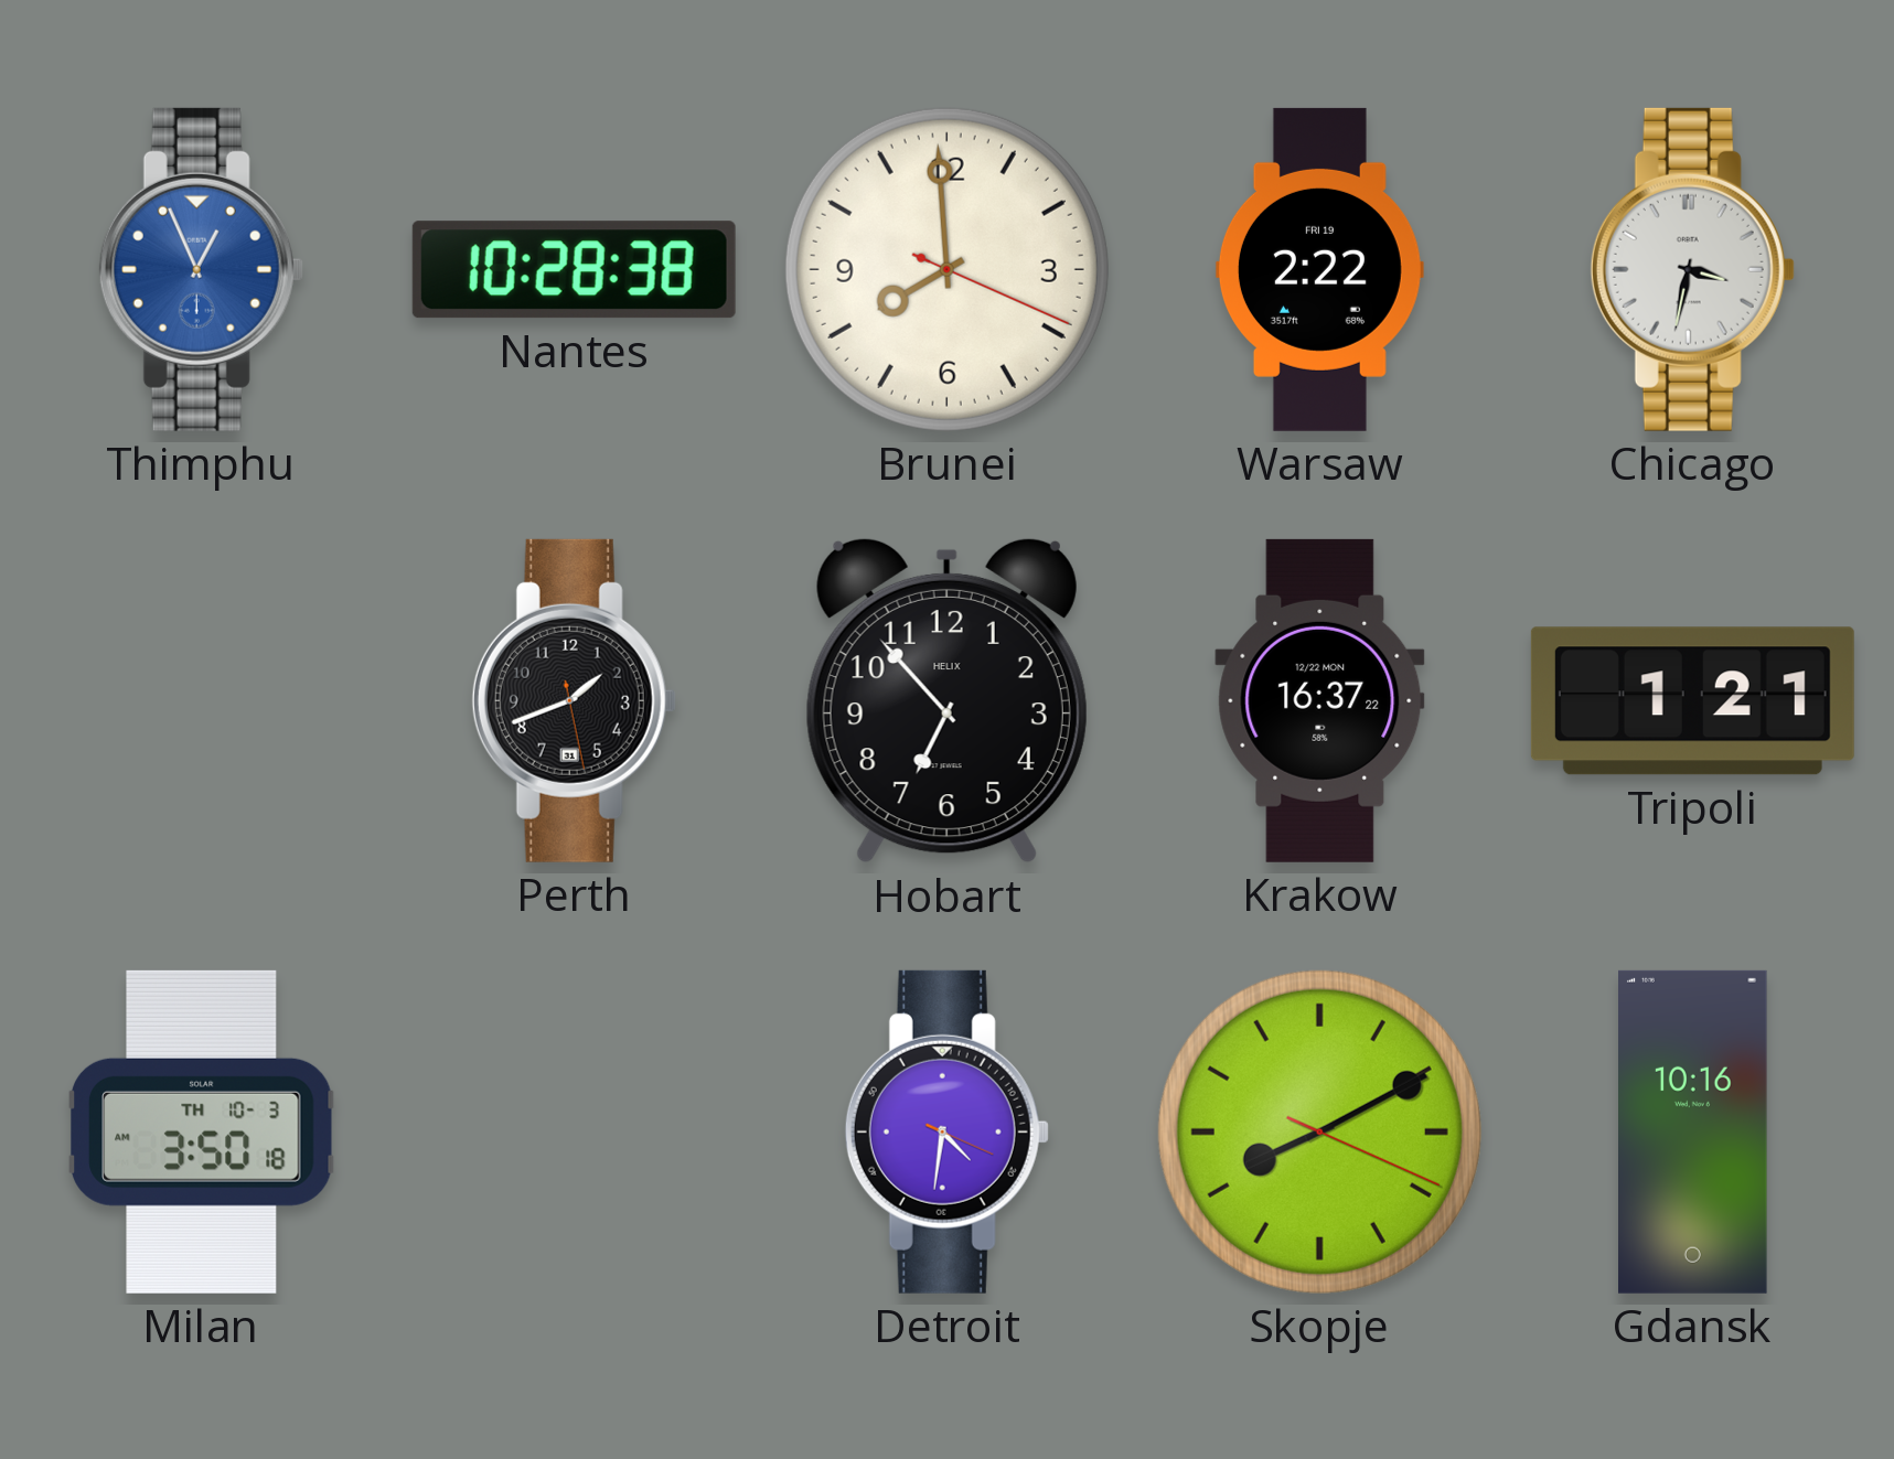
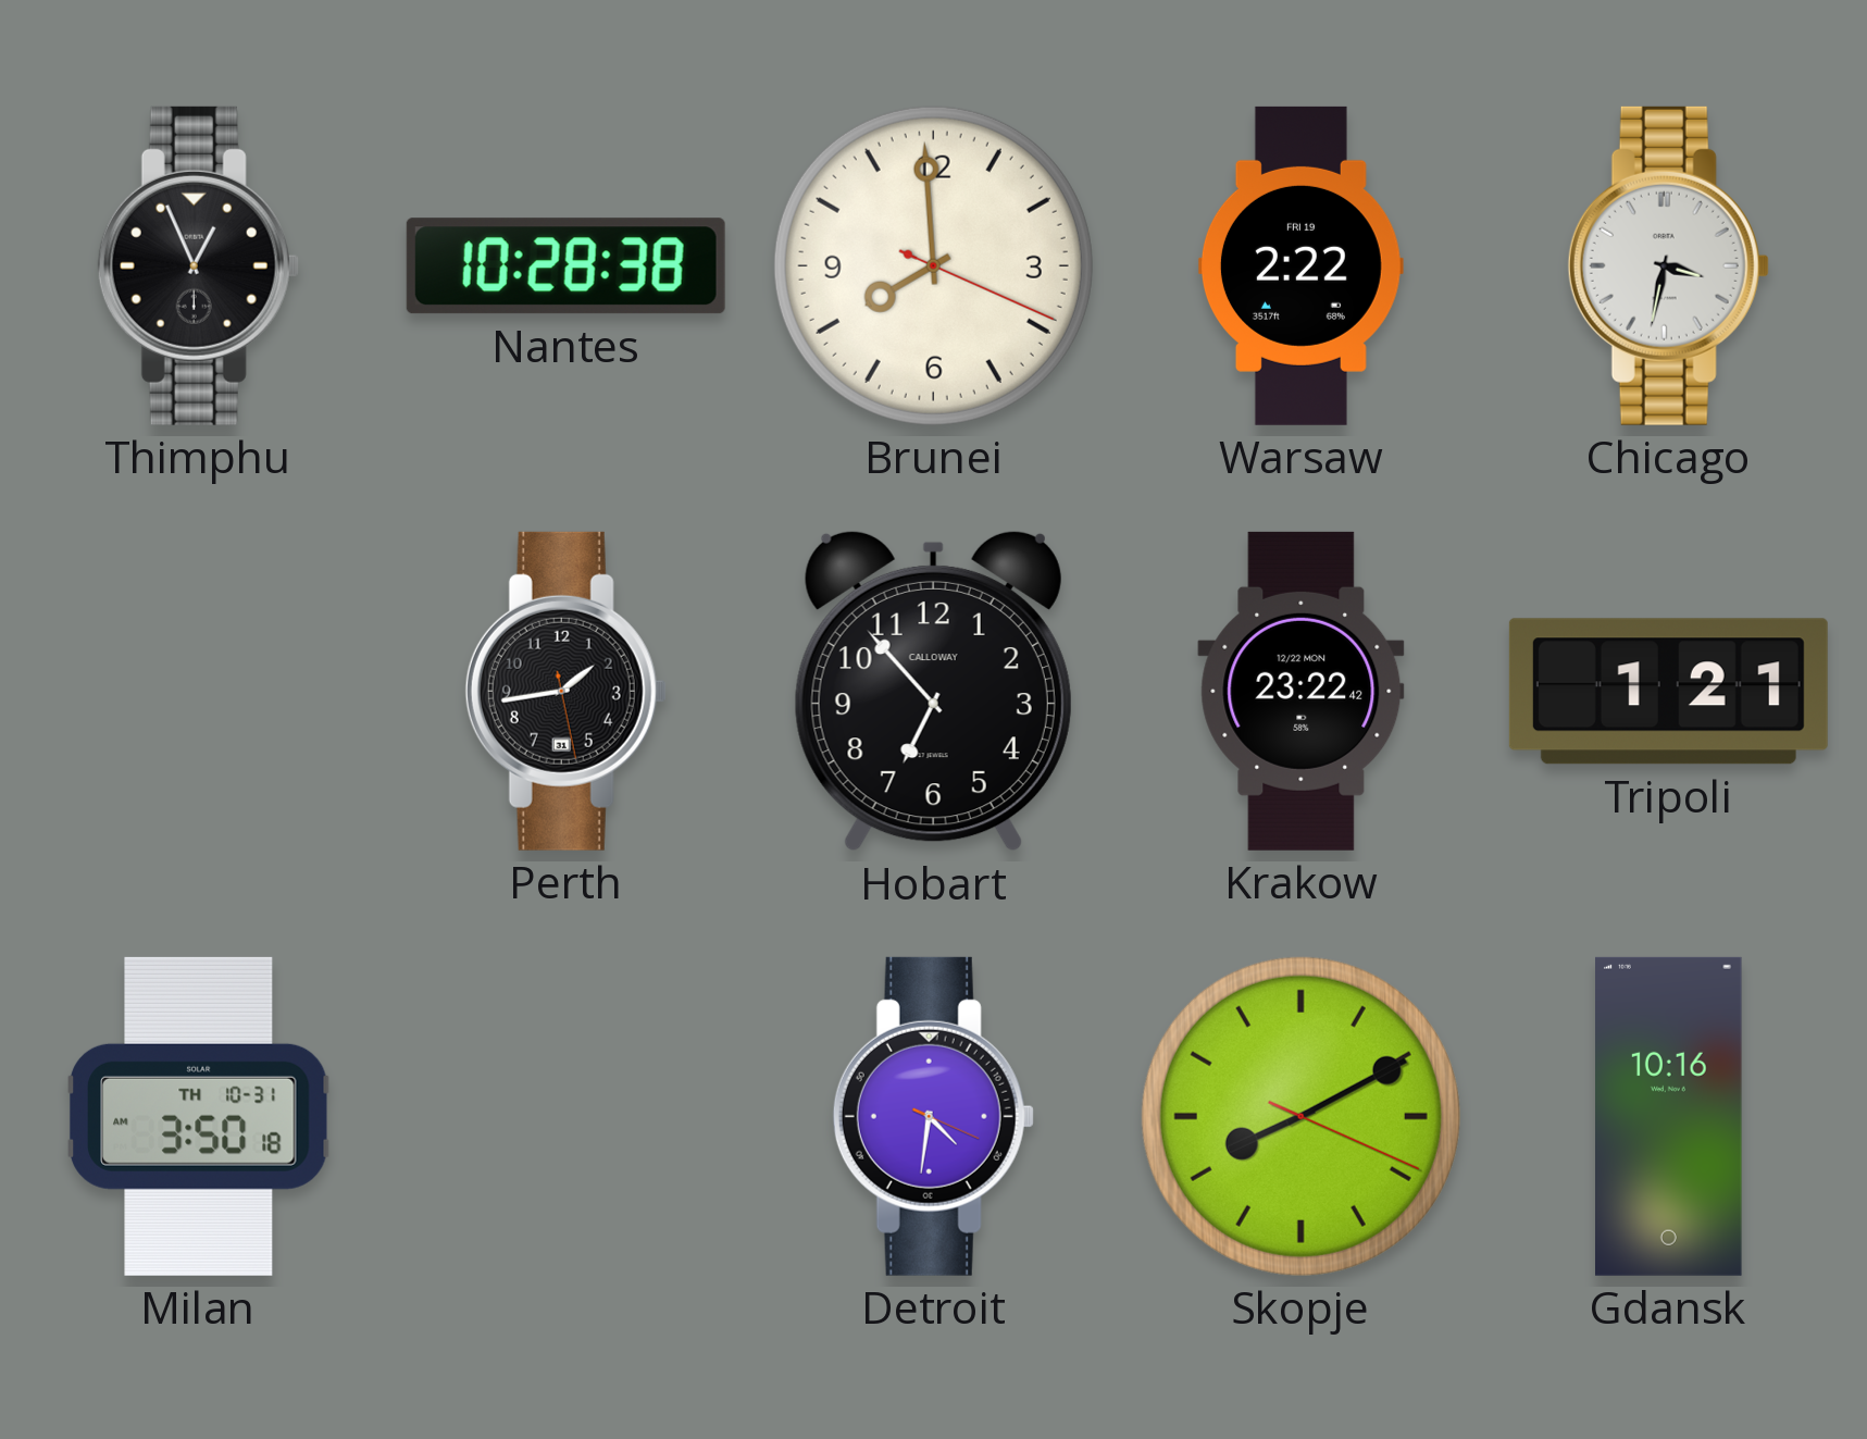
Thimphu dial: blue -> black
Perth: 1:41 -> 1:43
Hobart brand: HELIX -> CALLOWAY
Krakow: 16:37 -> 23:22
Milan date: TH 10-3 -> TH 10-31
